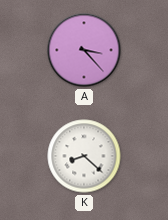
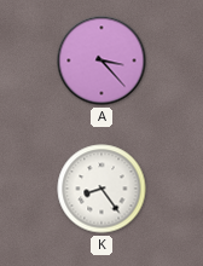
K: 8:22 -> 8:24
